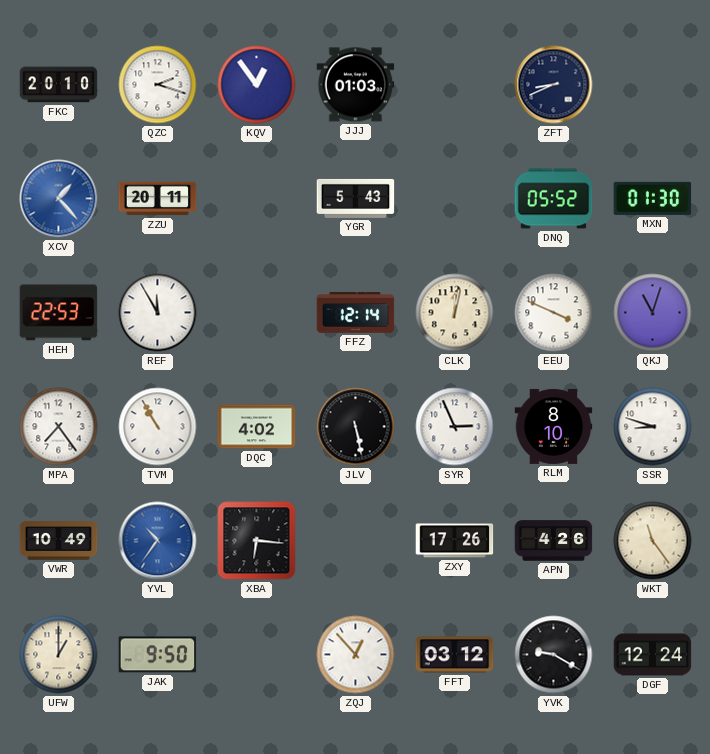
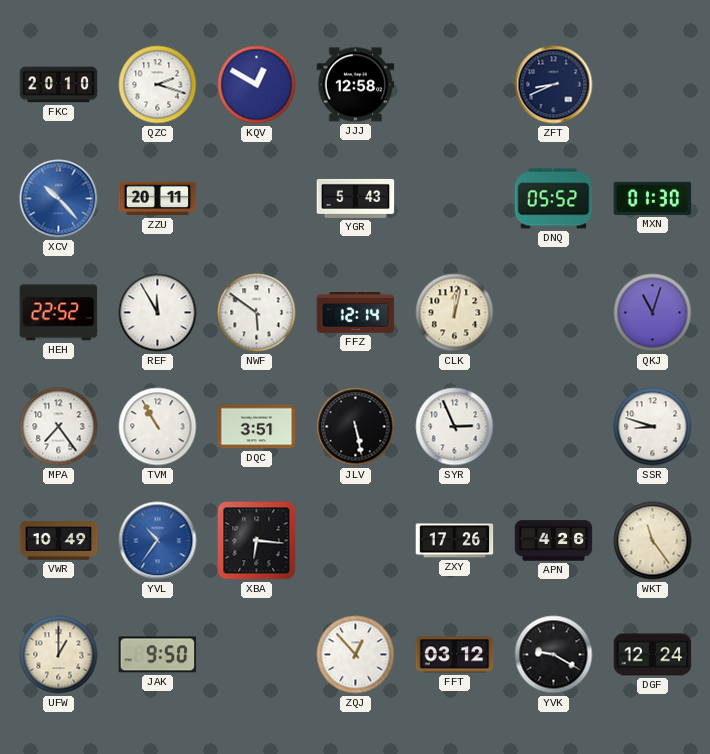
KQV: 12:54 -> 12:50
JJJ: 01:03 -> 12:58
XCV: 1:23 -> 10:23
HEH: 22:53 -> 22:52
NWF: none -> 5:51
EEU: 3:49 -> none
DQC: 4:02 -> 3:51
RLM: 8:10 -> none
